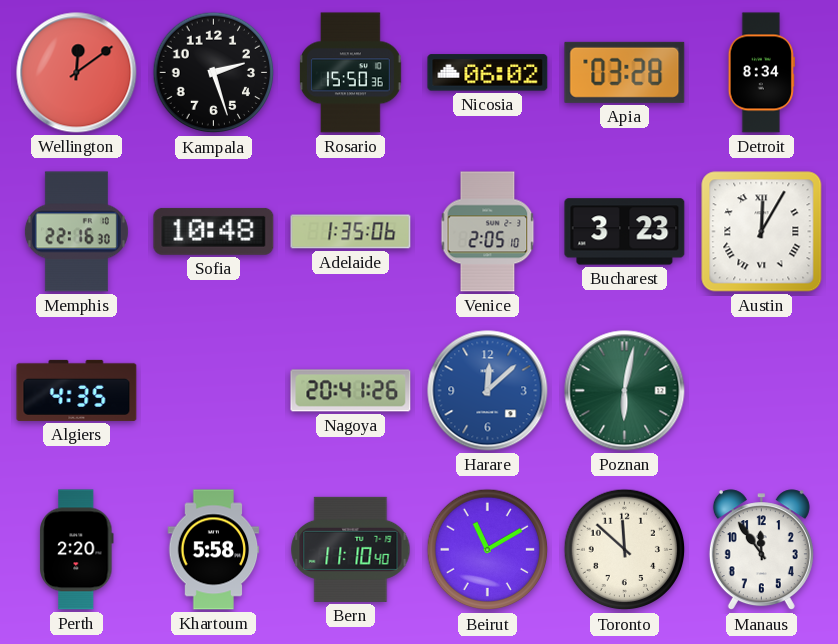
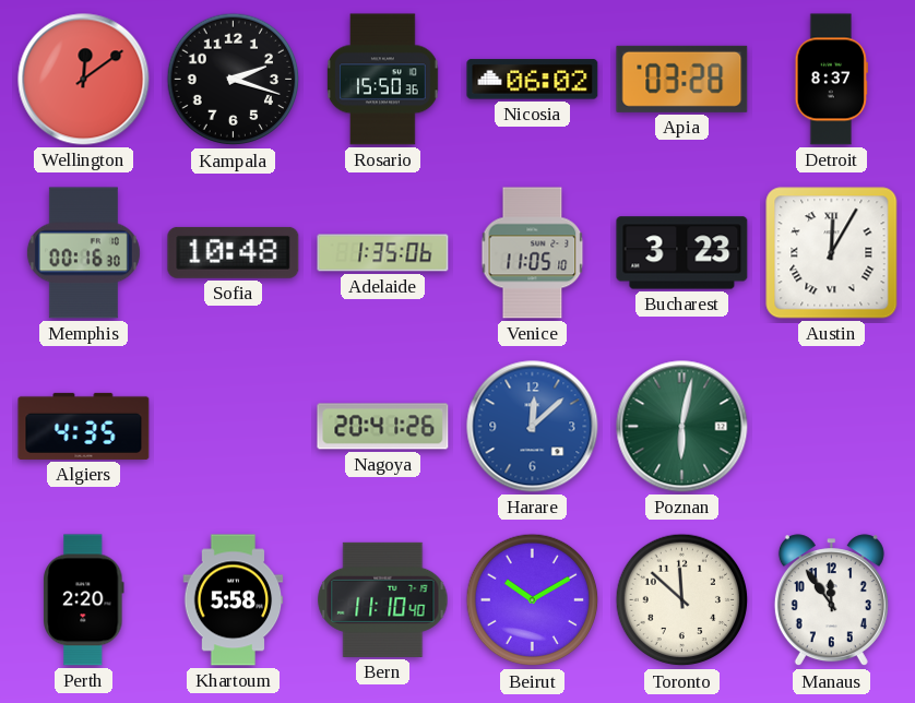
Kampala: 2:27 -> 2:18
Detroit: 8:34 -> 8:37
Memphis: 22:16 -> 00:16
Venice: 2:05 -> 11:05
Beirut: 11:10 -> 10:10
